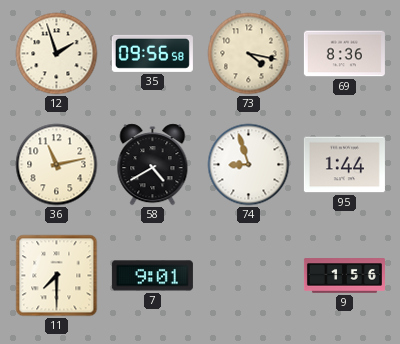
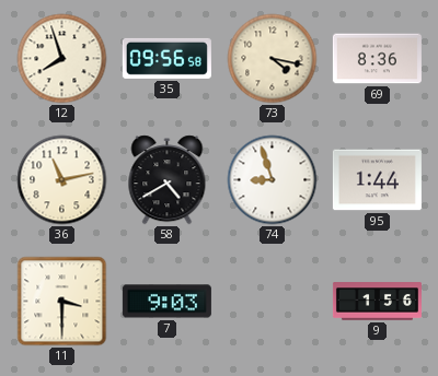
12: 1:57 -> 7:57
11: 7:30 -> 3:30
7: 9:01 -> 9:03
